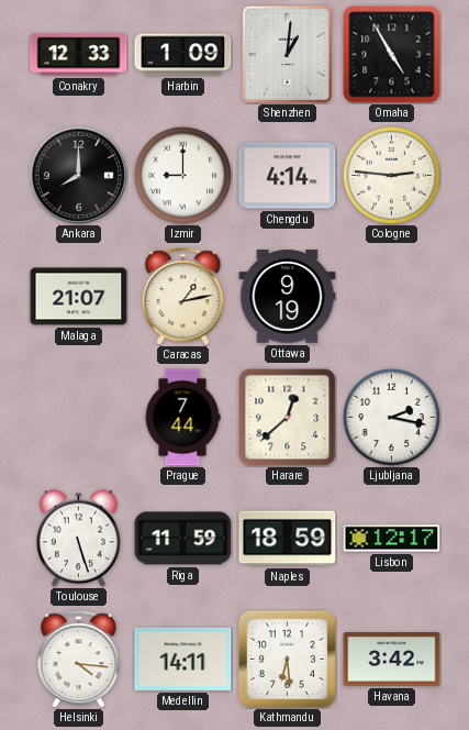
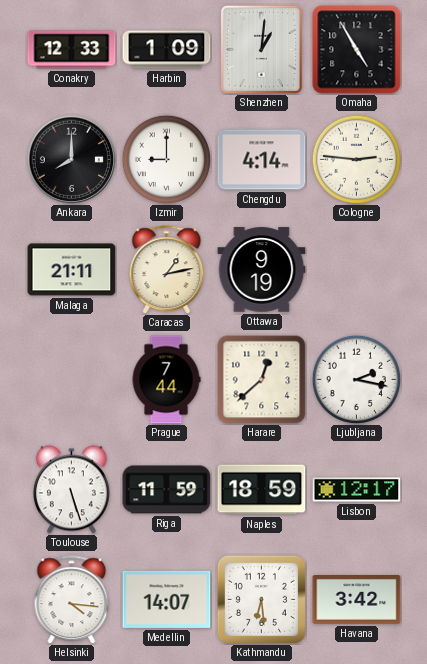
Malaga: 21:07 -> 21:11
Medellin: 14:11 -> 14:07
